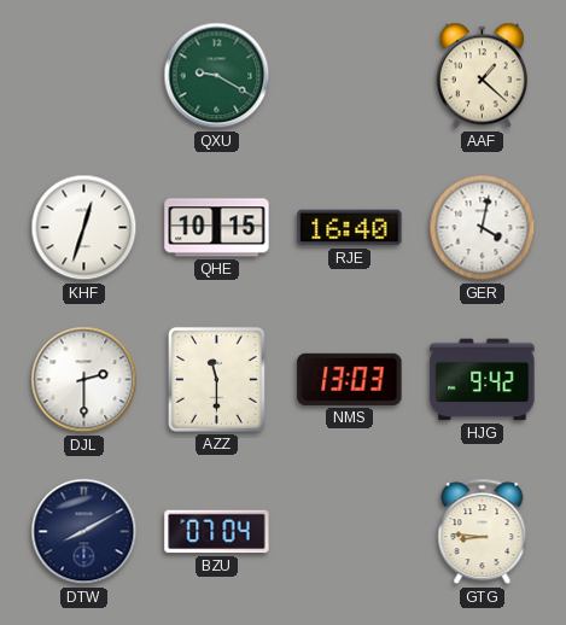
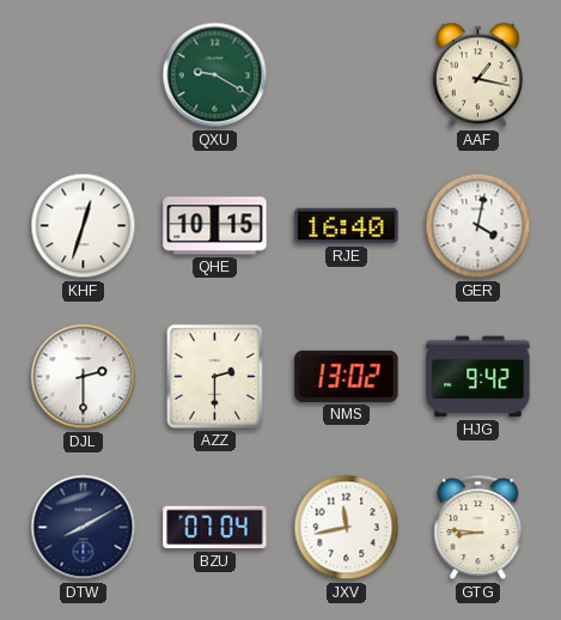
AAF: 1:22 -> 1:17
AZZ: 11:30 -> 2:30
NMS: 13:03 -> 13:02
JXV: none -> 11:43
